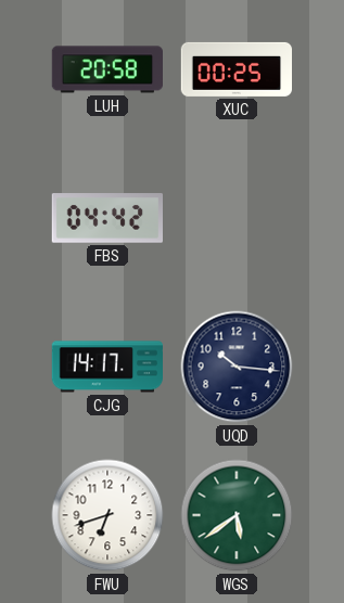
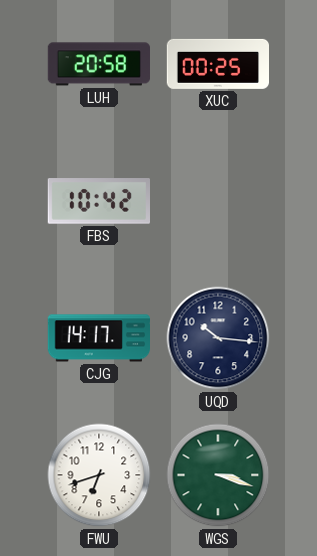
FBS: 04:42 -> 10:42
WGS: 5:39 -> 3:18
